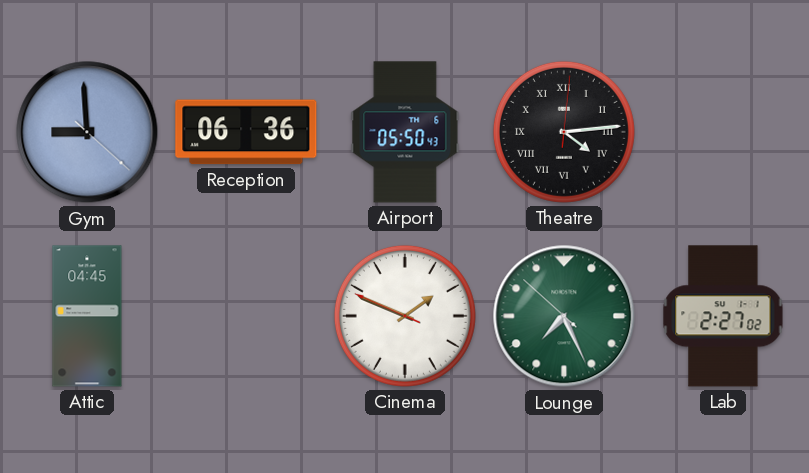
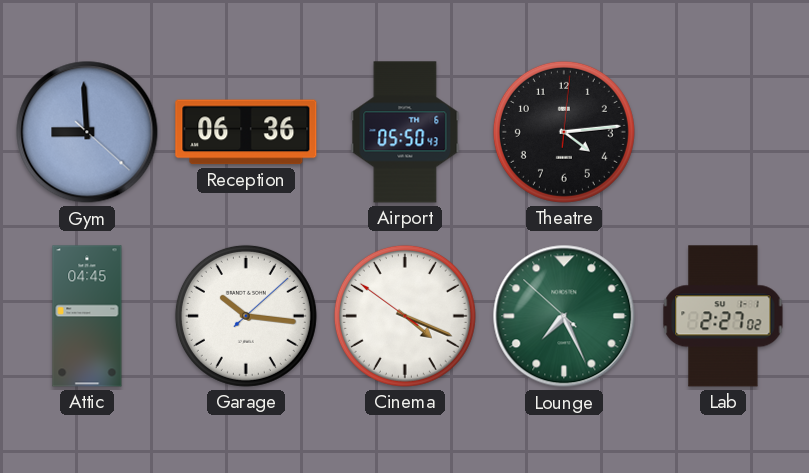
Theatre numerals: Roman -> Arabic
Garage: none -> 10:16
Cinema: 1:48 -> 4:18
